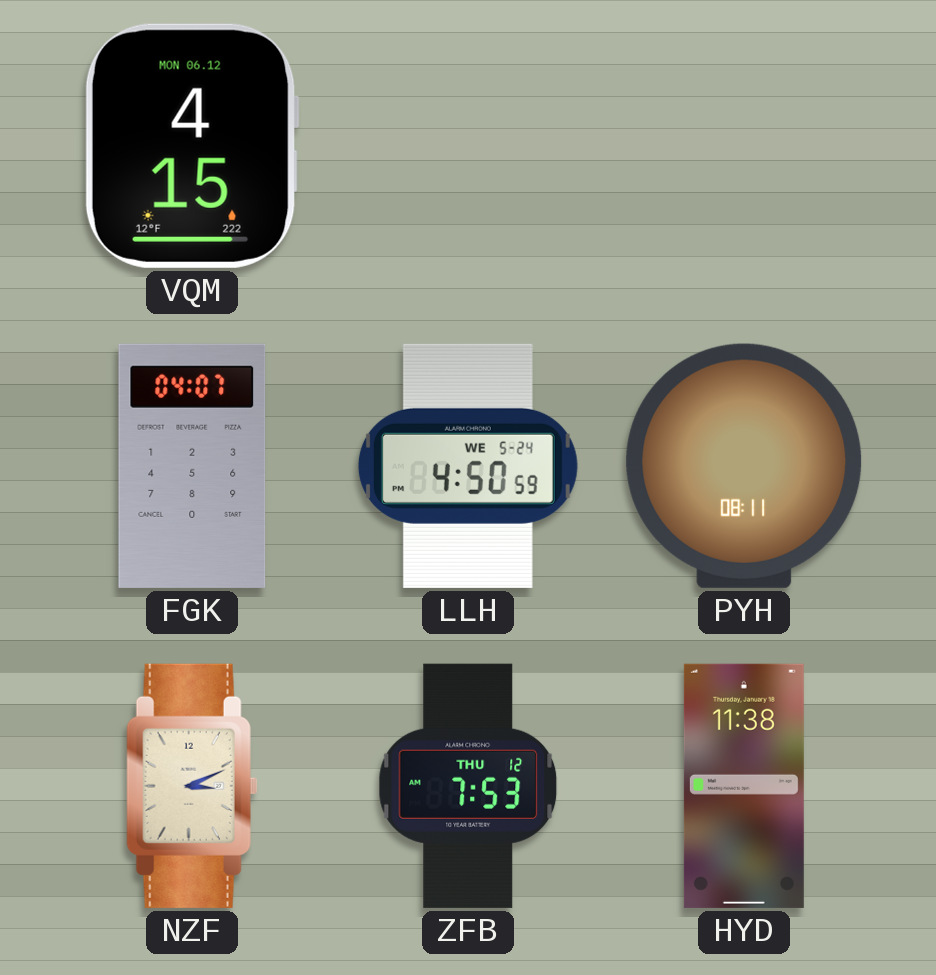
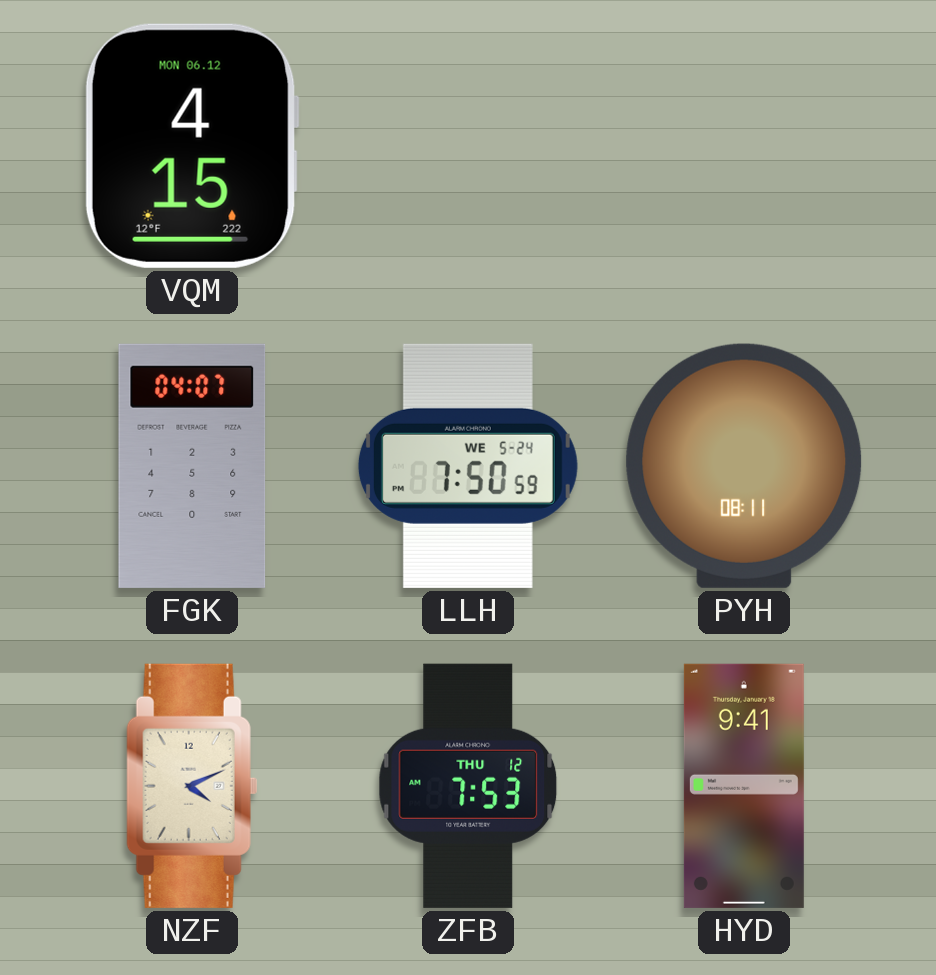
LLH: 4:50 -> 7:50
NZF: 3:11 -> 4:11
HYD: 11:38 -> 9:41
